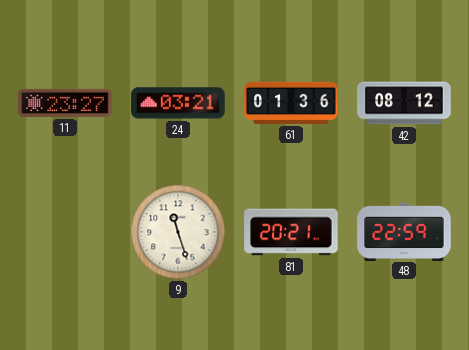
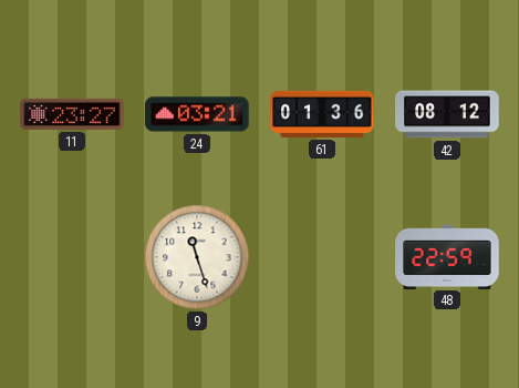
81: 20:21 -> none
